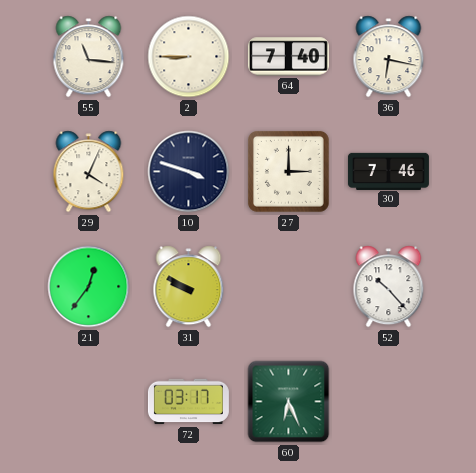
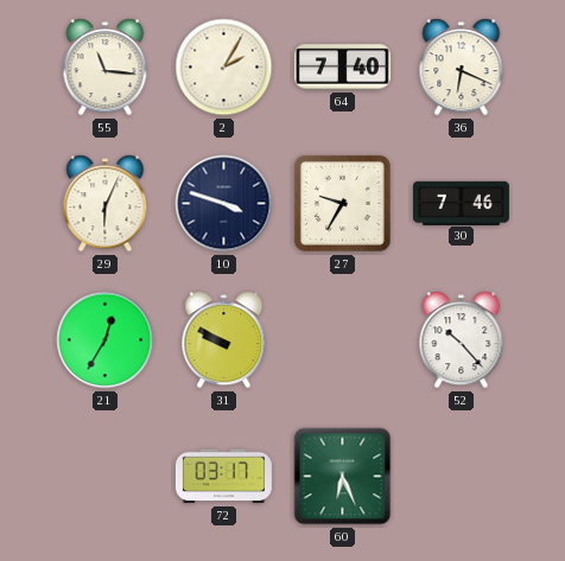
2: 8:45 -> 2:05
36: 6:17 -> 6:19
29: 4:04 -> 6:04
27: 3:00 -> 9:35
21: 12:36 -> 12:35
